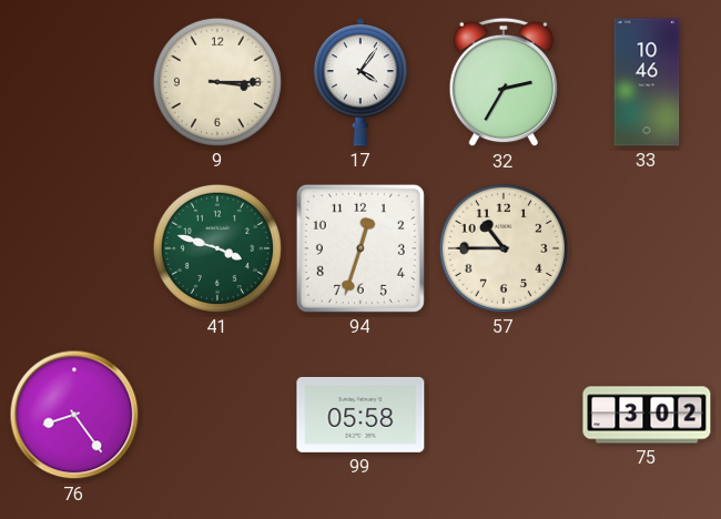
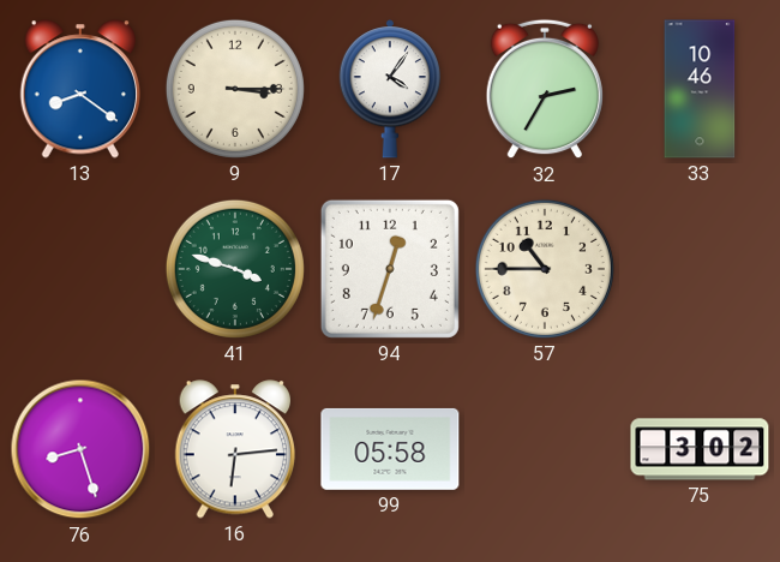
13: none -> 8:21
76: 8:24 -> 8:27
16: none -> 6:14
